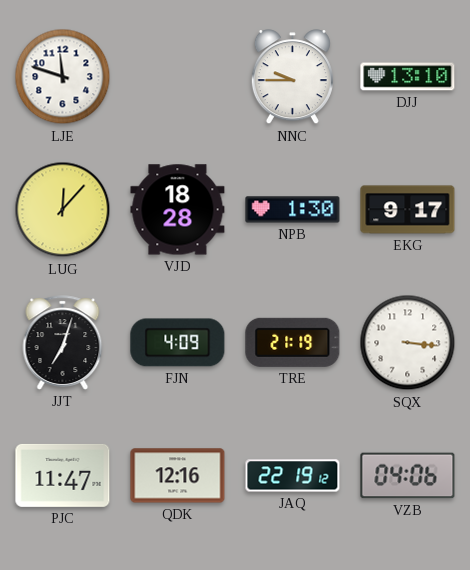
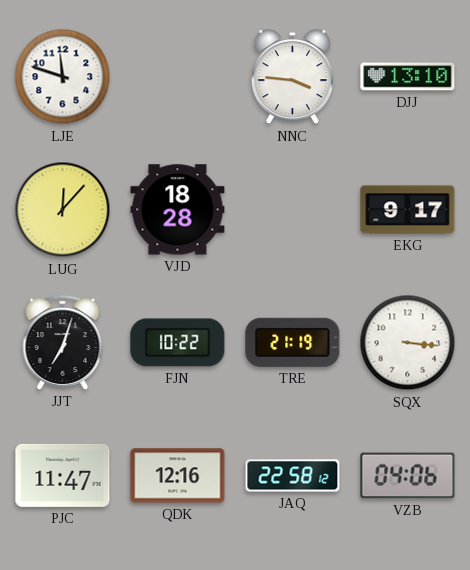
NNC: 9:45 -> 3:46
NPB: 1:30 -> none
FJN: 4:09 -> 10:22
JAQ: 22:19 -> 22:58
